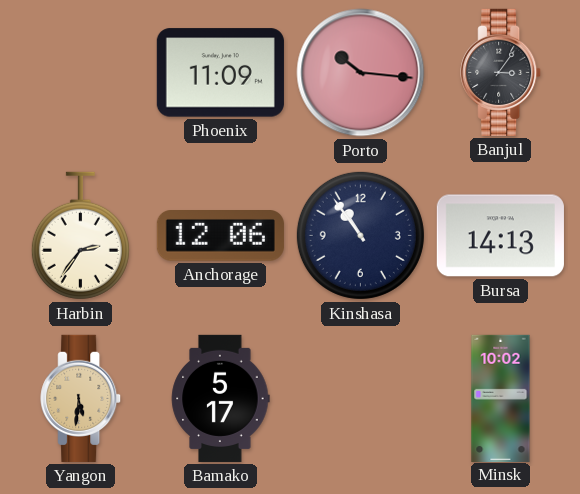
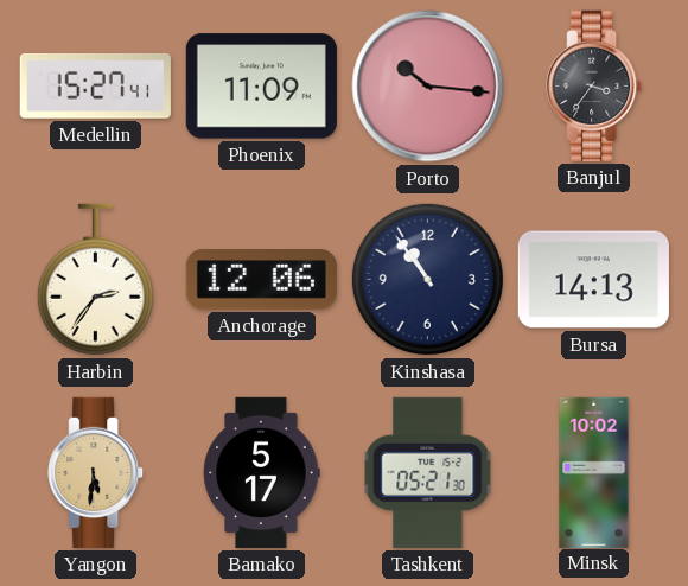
Medellin: none -> 15:27
Banjul: 3:06 -> 3:36
Tashkent: none -> 05:21
